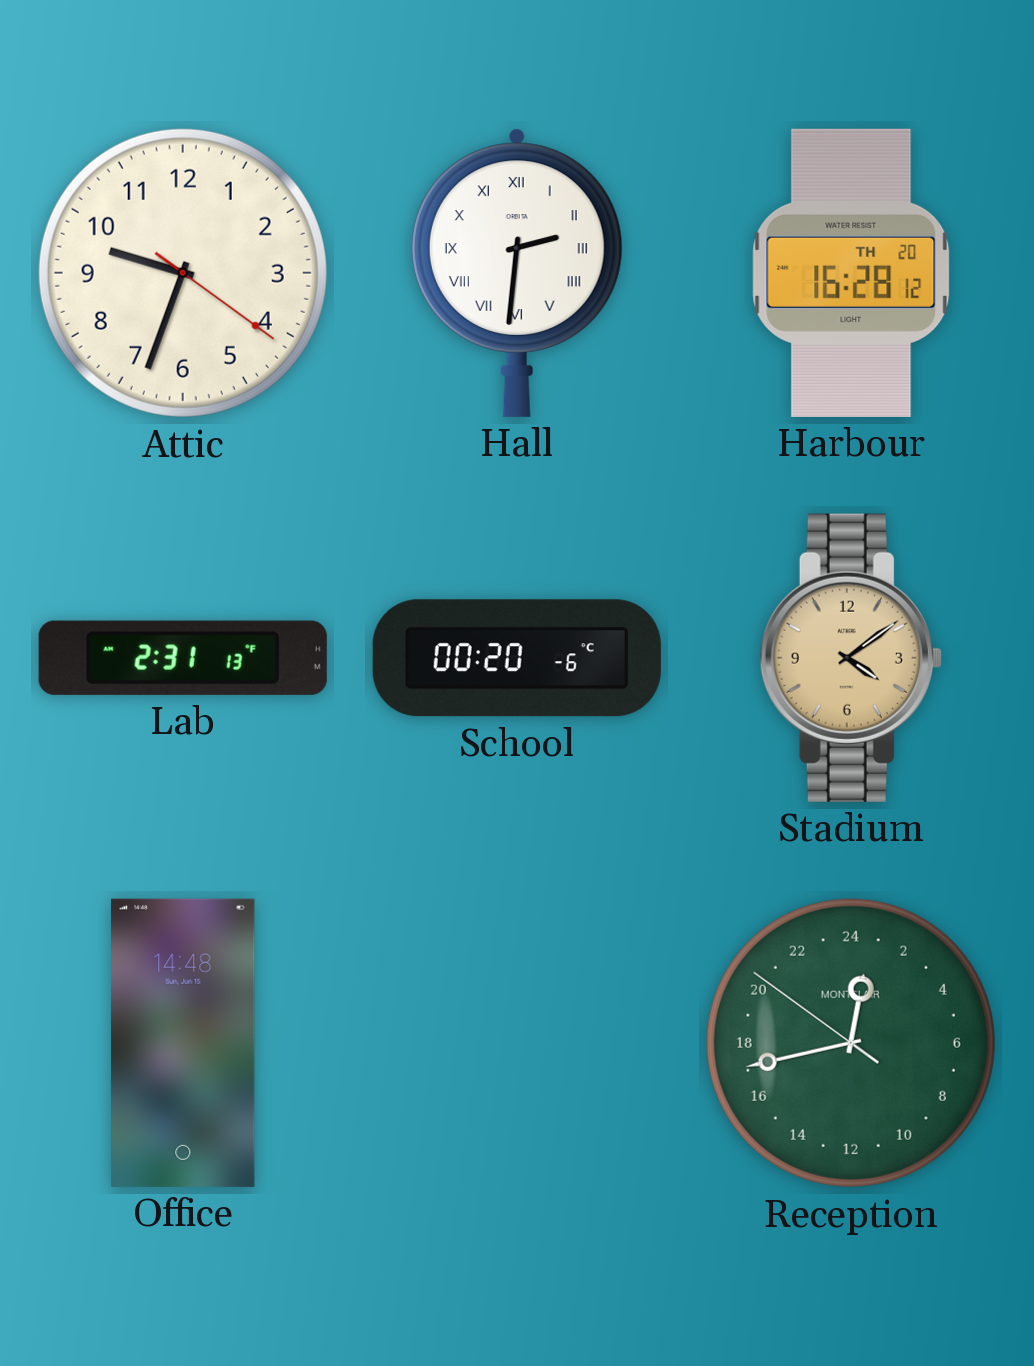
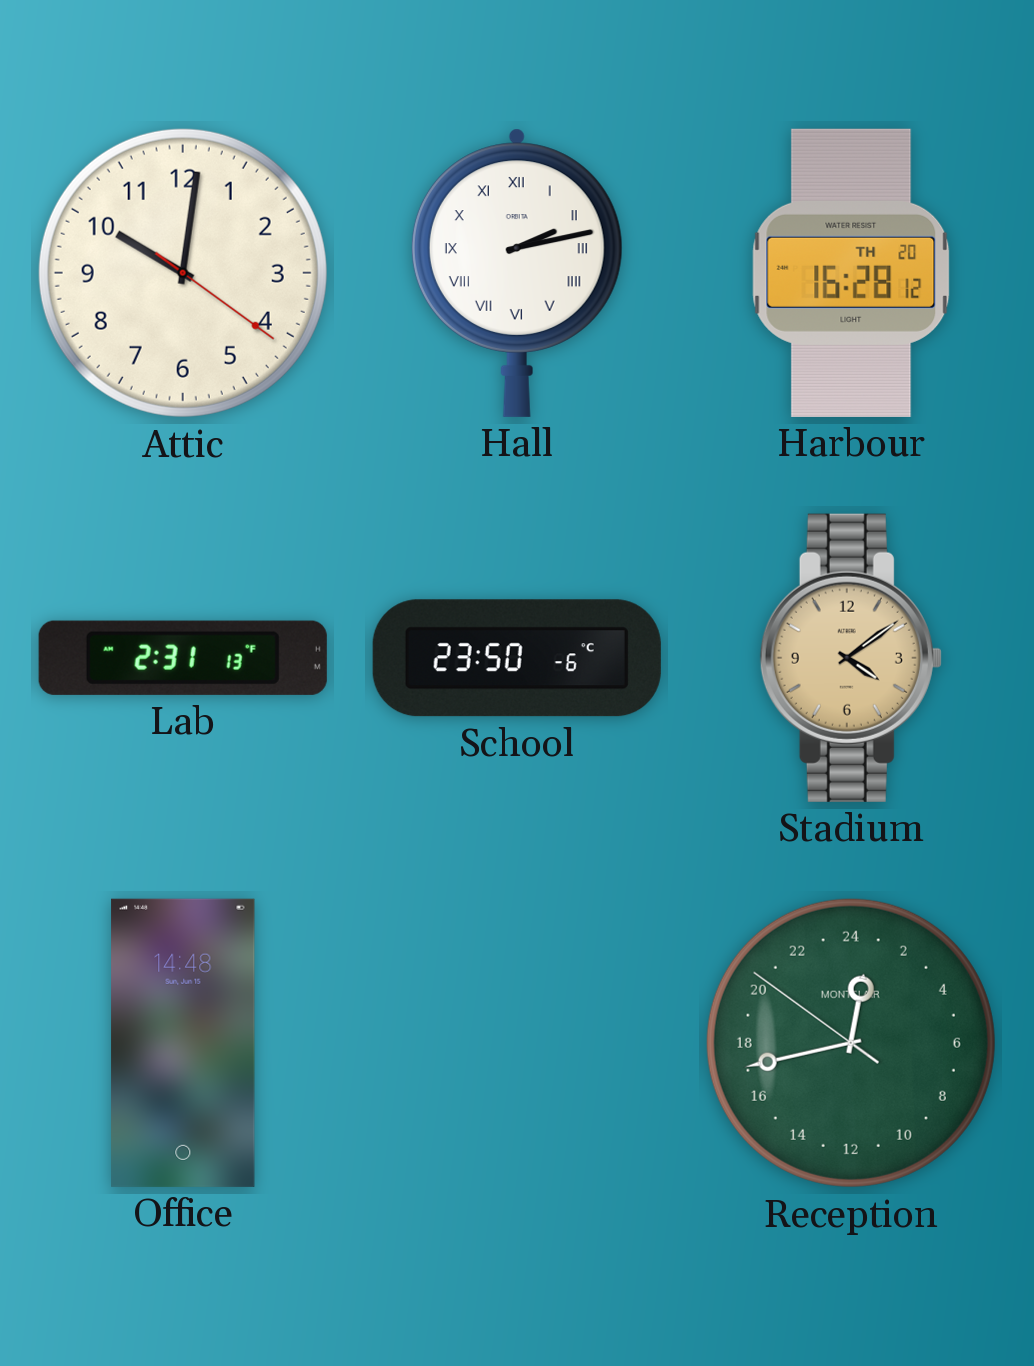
Attic: 9:33 -> 10:01
Hall: 2:31 -> 2:13
School: 00:20 -> 23:50
